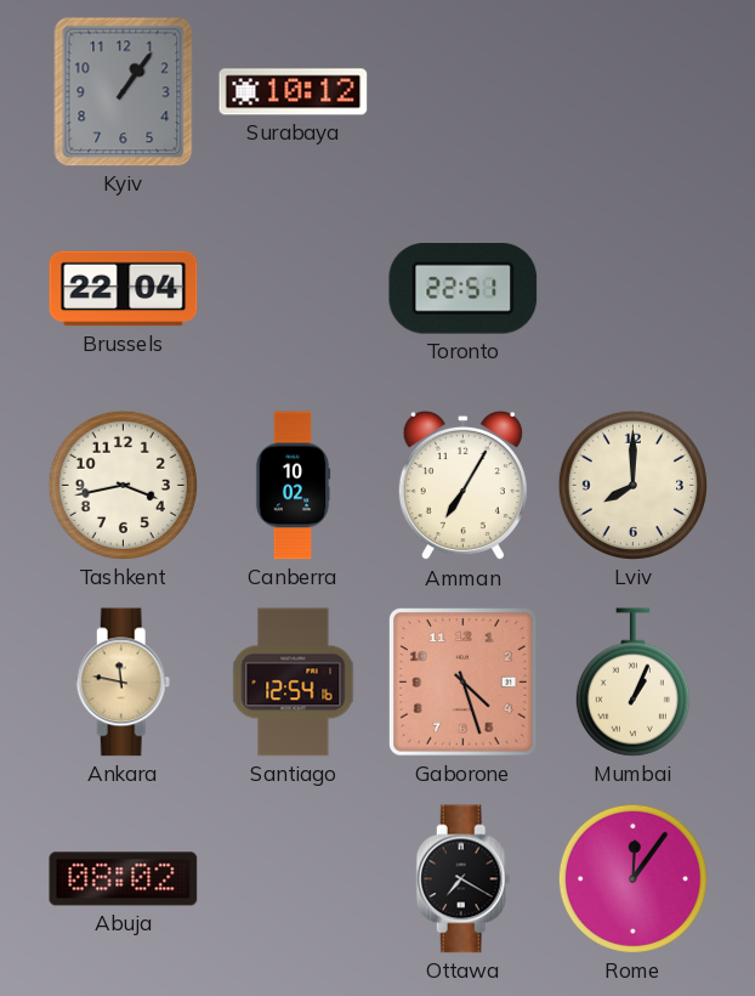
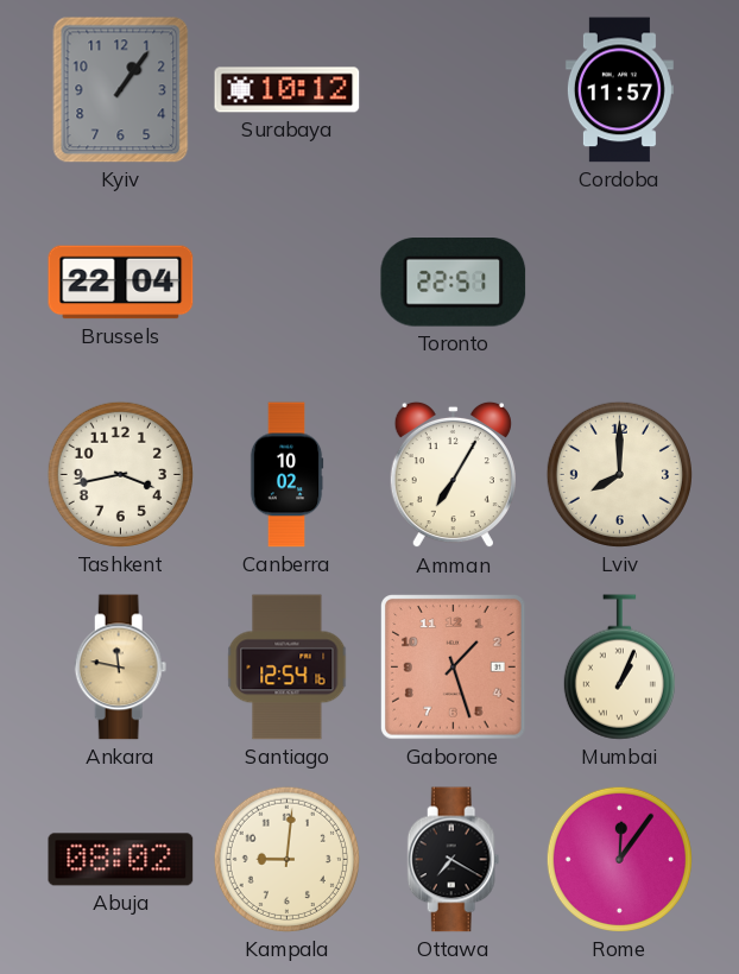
Cordoba: none -> 11:57
Gaborone: 4:27 -> 1:27
Kampala: none -> 9:01
